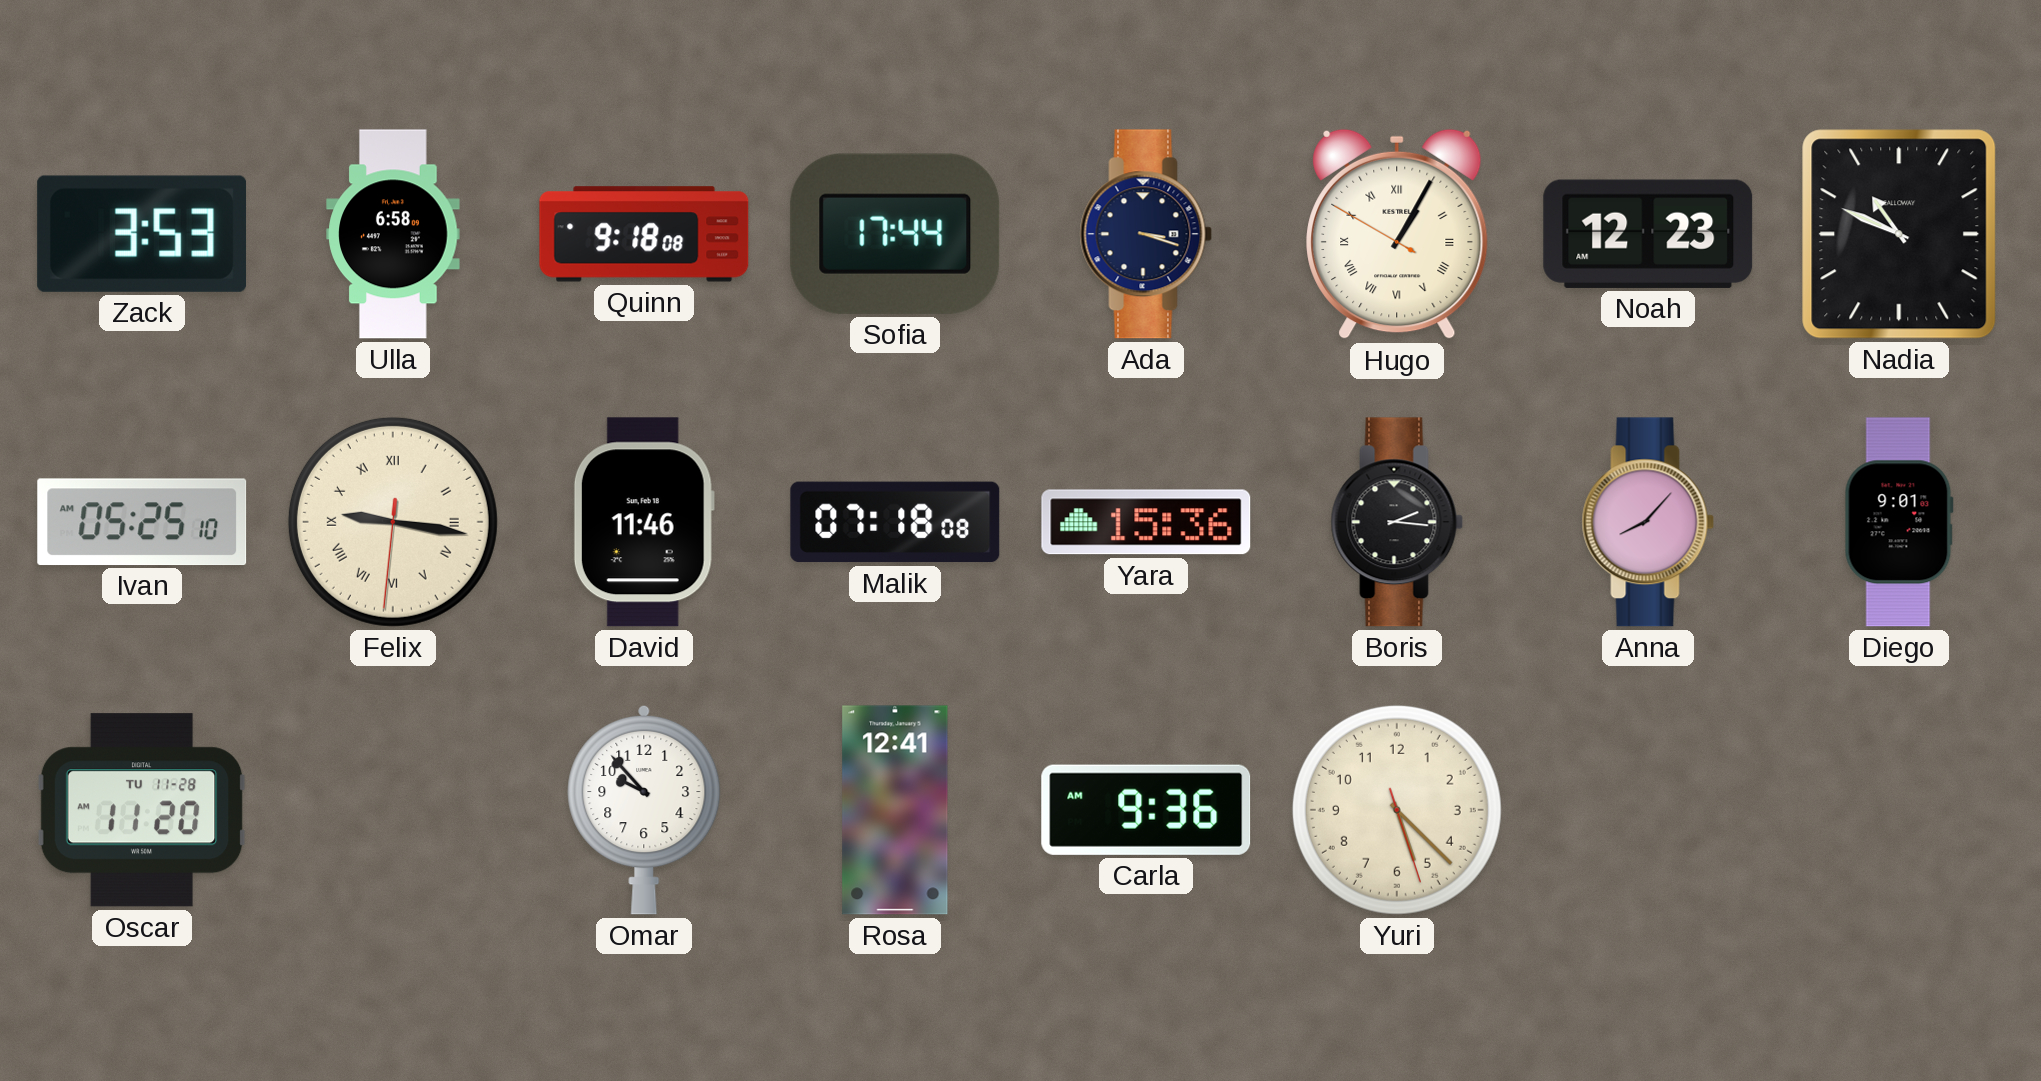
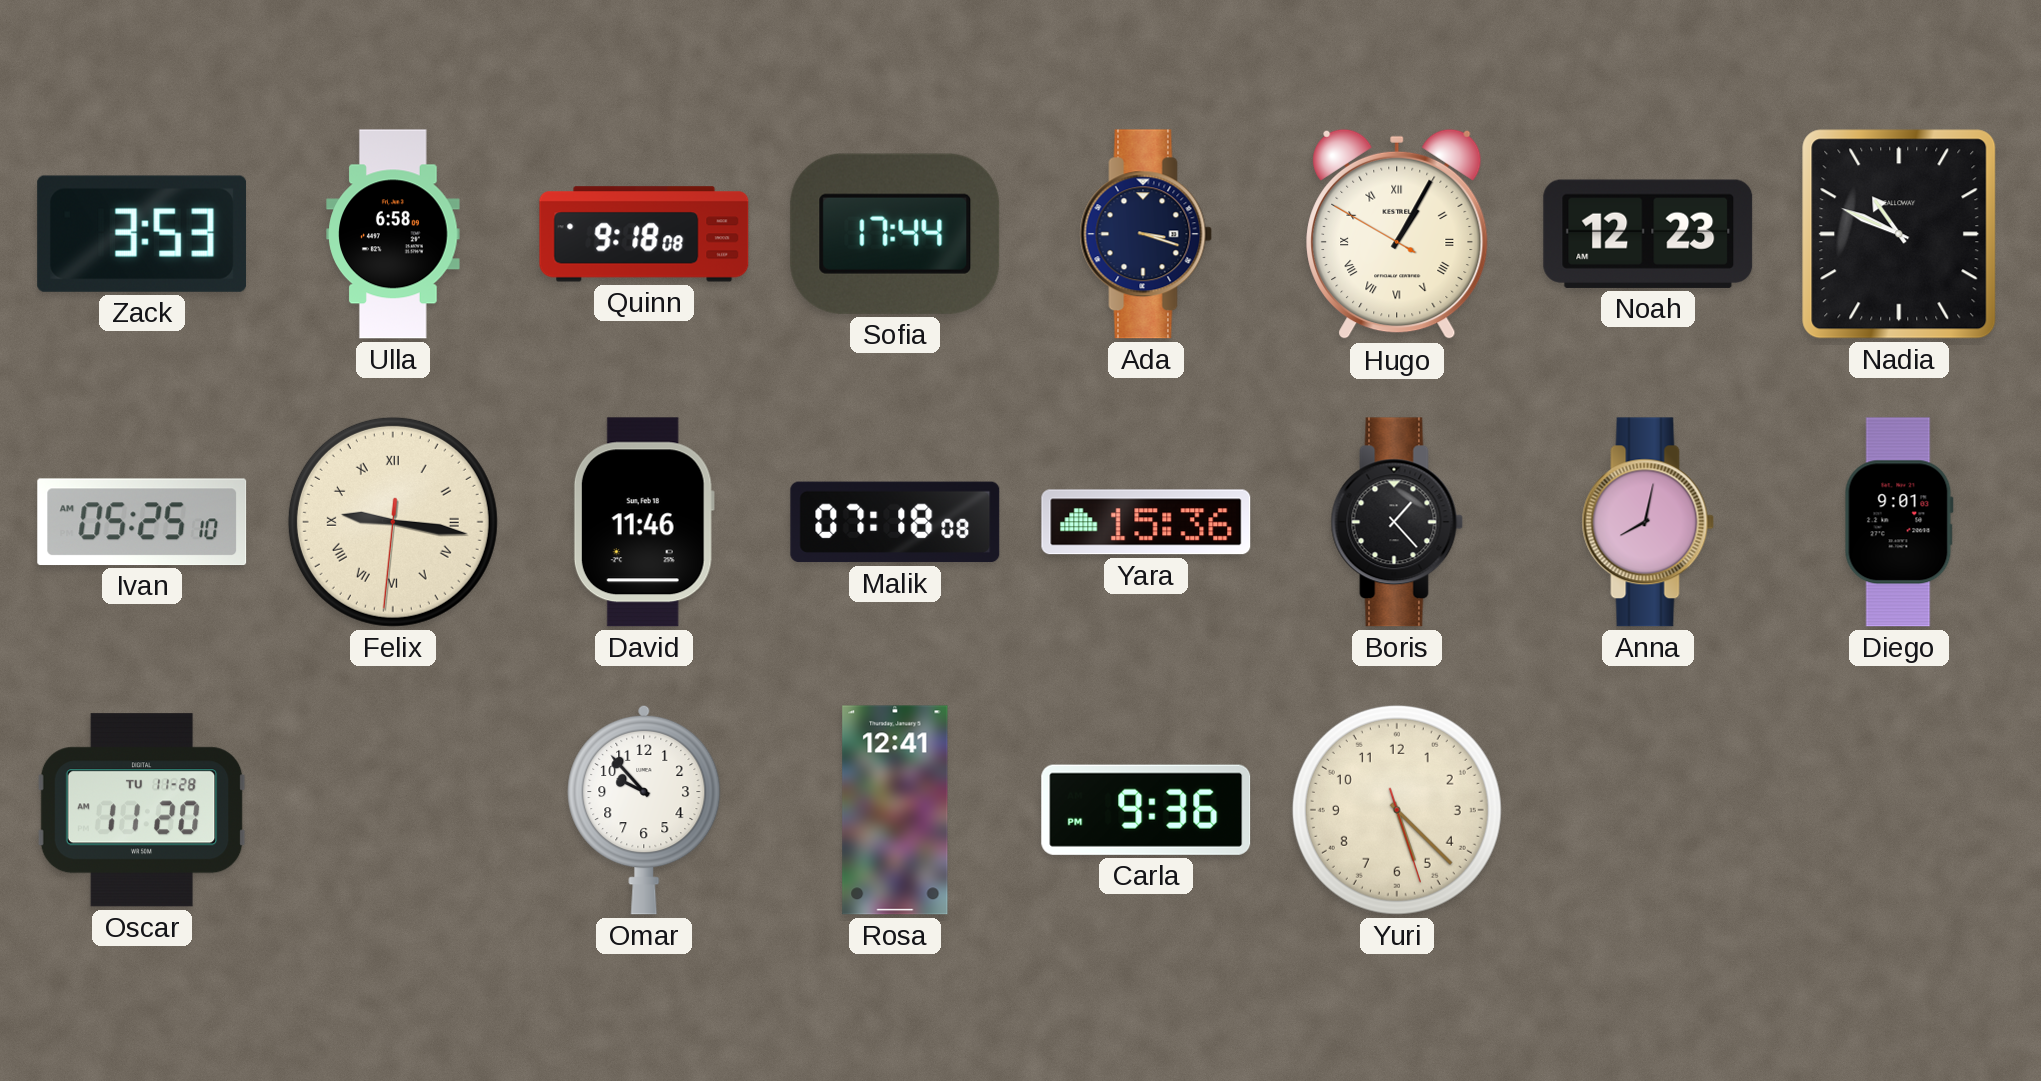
Boris: 2:16 -> 1:23
Anna: 8:07 -> 8:02
Carla: 9:36 AM -> 9:36 PM
